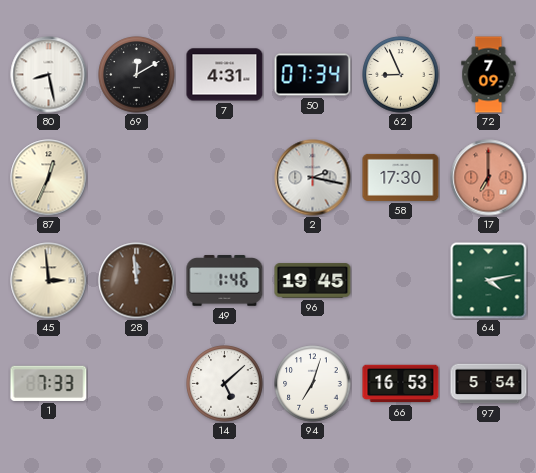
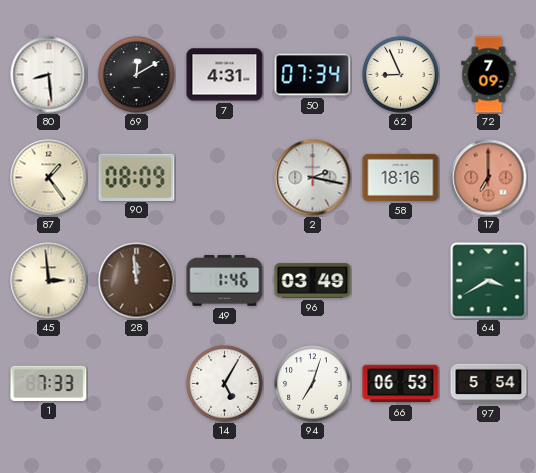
80: 8:28 -> 8:29
87: 12:34 -> 1:24
90: none -> 08:09
58: 17:30 -> 18:16
96: 19:45 -> 03:49
64: 4:13 -> 3:40
14: 5:08 -> 5:05
66: 16:53 -> 06:53
